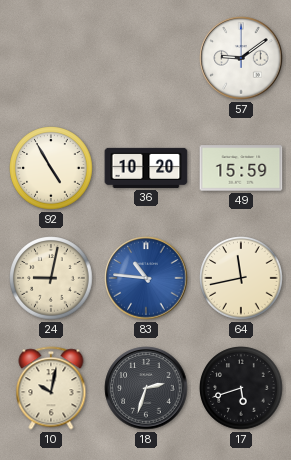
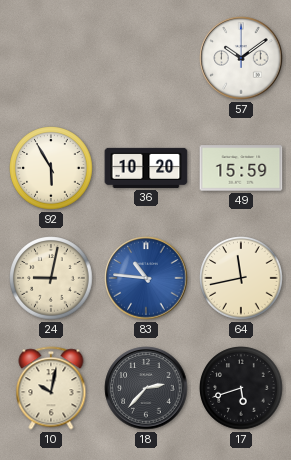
57: 9:09 -> 10:09
92: 4:55 -> 5:55
18: 2:33 -> 2:37
